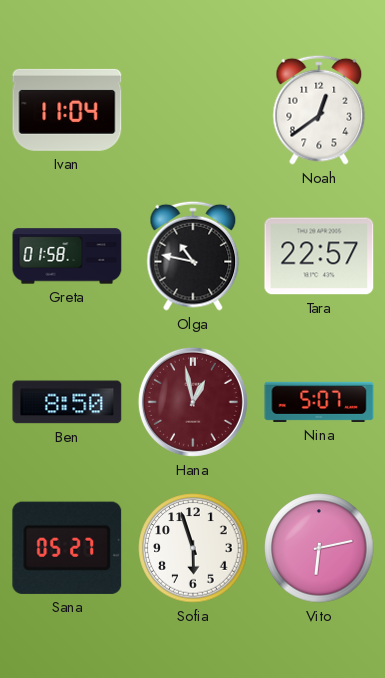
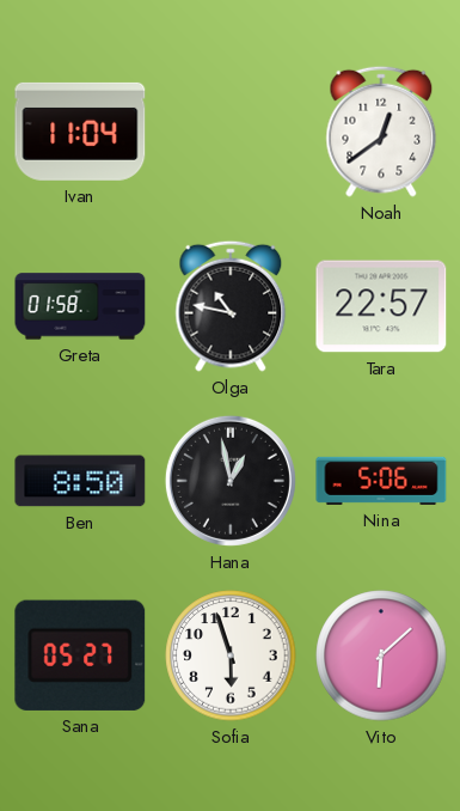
Hana dial: burgundy -> black
Nina: 5:07 -> 5:06
Vito: 6:13 -> 6:08
